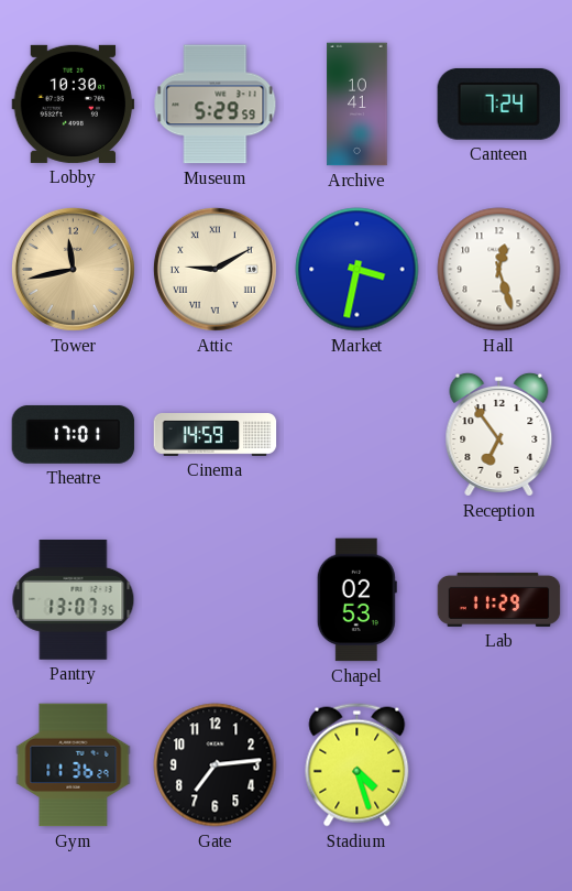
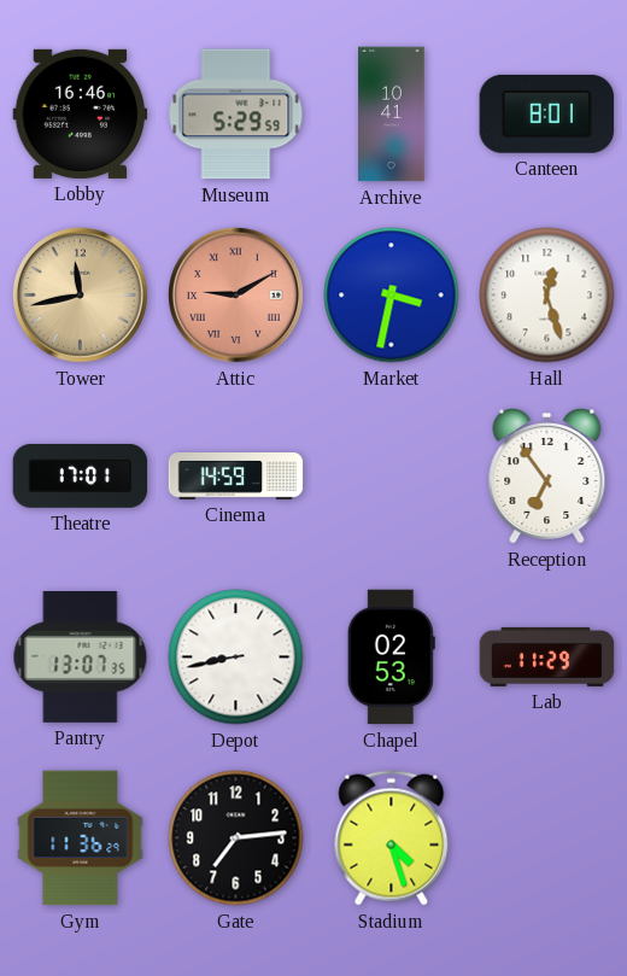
Lobby: 10:30 -> 16:46
Canteen: 7:24 -> 8:01
Attic dial: cream -> salmon
Depot: none -> 8:43
